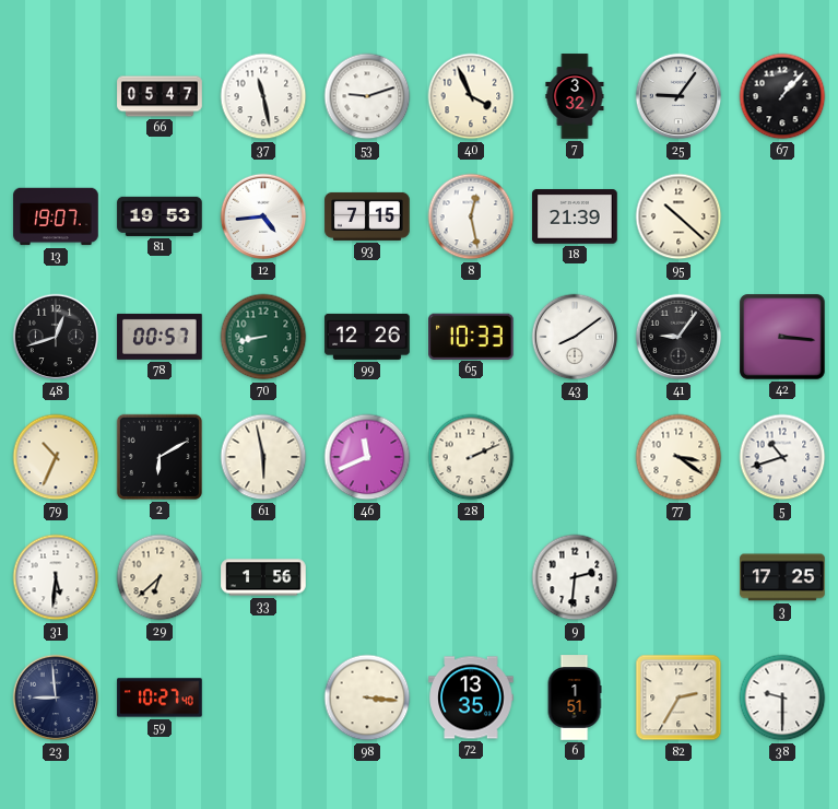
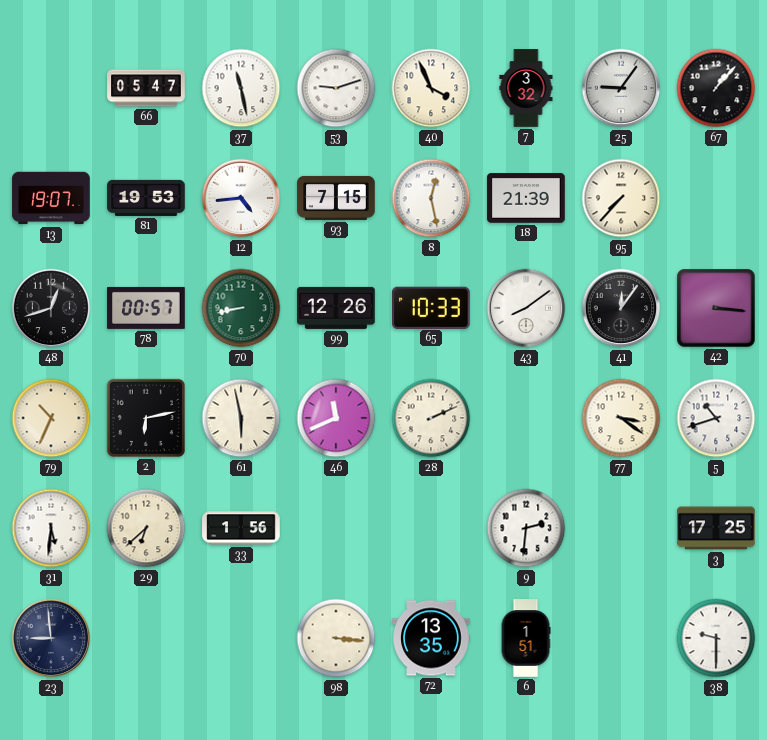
95: 10:22 -> 7:37
41: 9:06 -> 12:06
2: 6:10 -> 6:13
59: 10:27 -> none
82: 2:35 -> none
